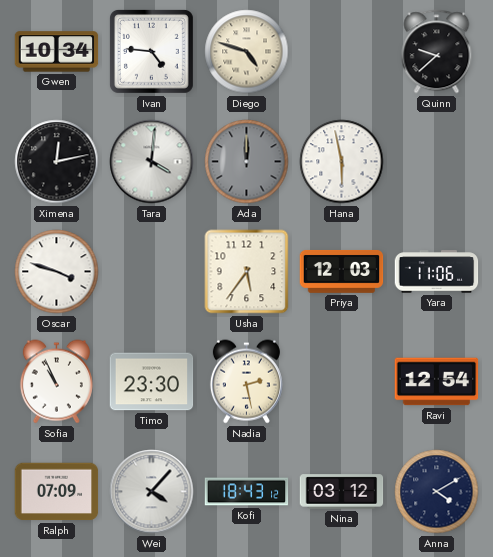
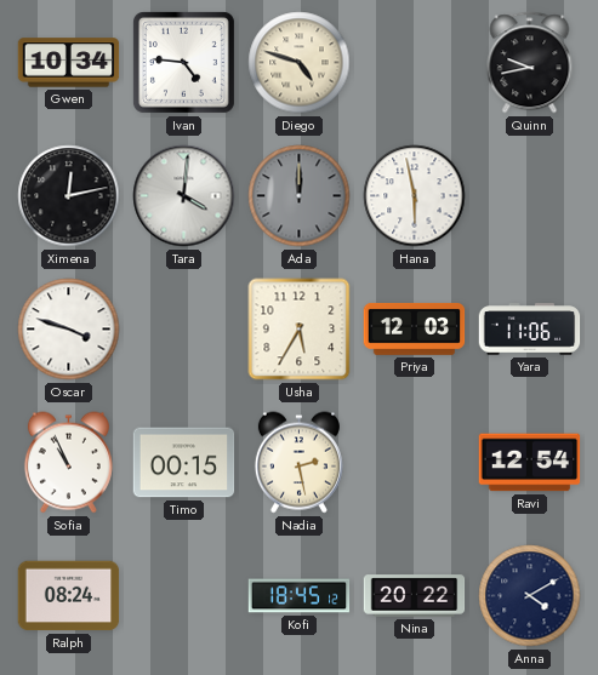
Quinn: 9:38 -> 9:43
Usha: 5:36 -> 5:35
Timo: 23:30 -> 00:15
Ralph: 07:09 -> 08:24
Wei: 4:07 -> none
Kofi: 18:43 -> 18:45
Nina: 03:12 -> 20:22
